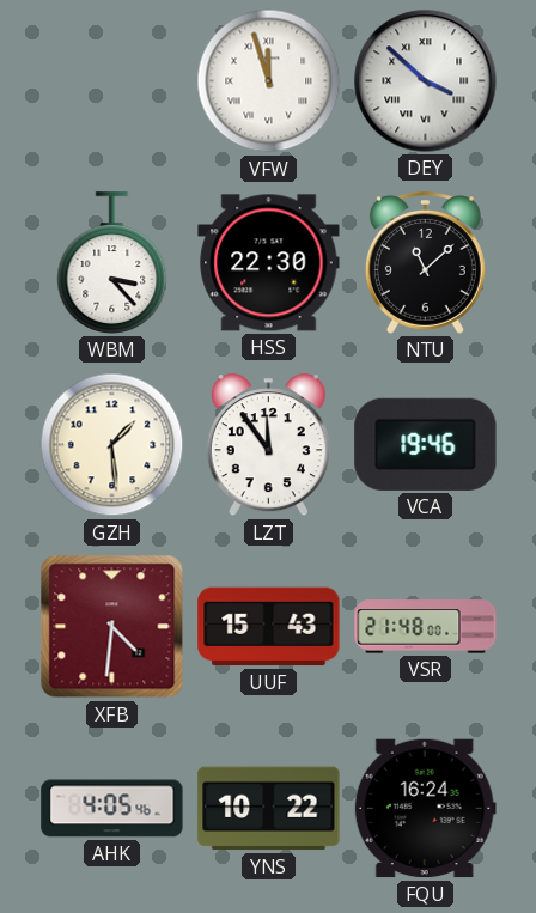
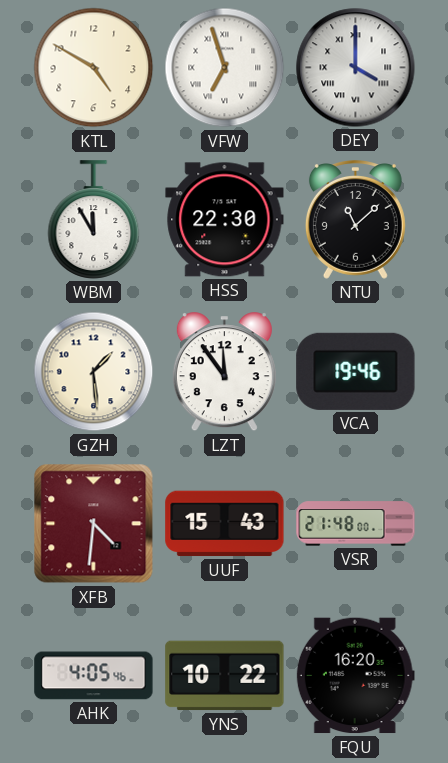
KTL: none -> 4:50
VFW: 11:57 -> 6:57
DEY: 3:52 -> 4:00
WBM: 3:23 -> 11:55
FQU: 16:24 -> 16:20
